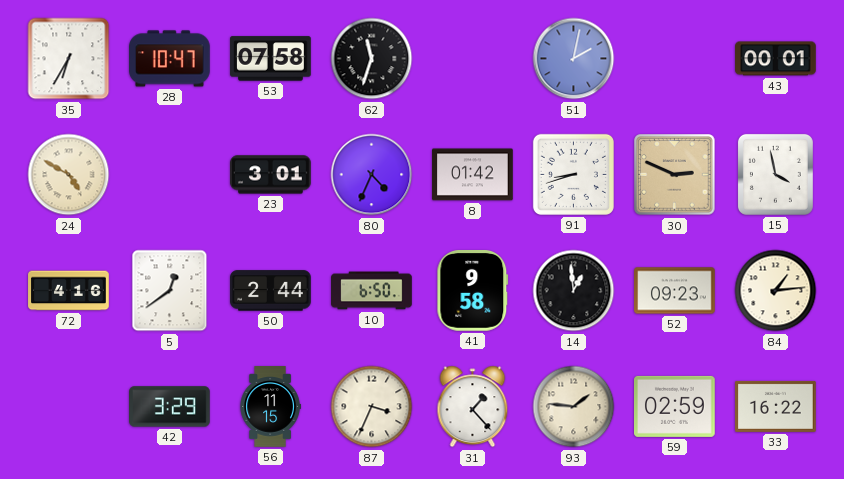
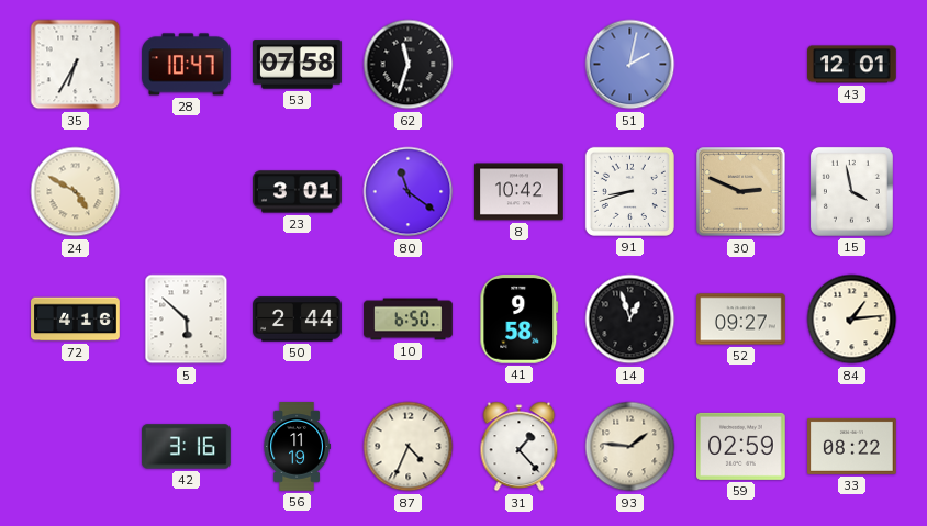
43: 00:01 -> 12:01
80: 4:34 -> 11:21
8: 01:42 -> 10:42
5: 12:39 -> 5:52
14: 12:59 -> 12:57
52: 09:23 -> 09:27
42: 3:29 -> 3:16
56: 11:15 -> 11:19
87: 3:34 -> 4:34
33: 16:22 -> 08:22
